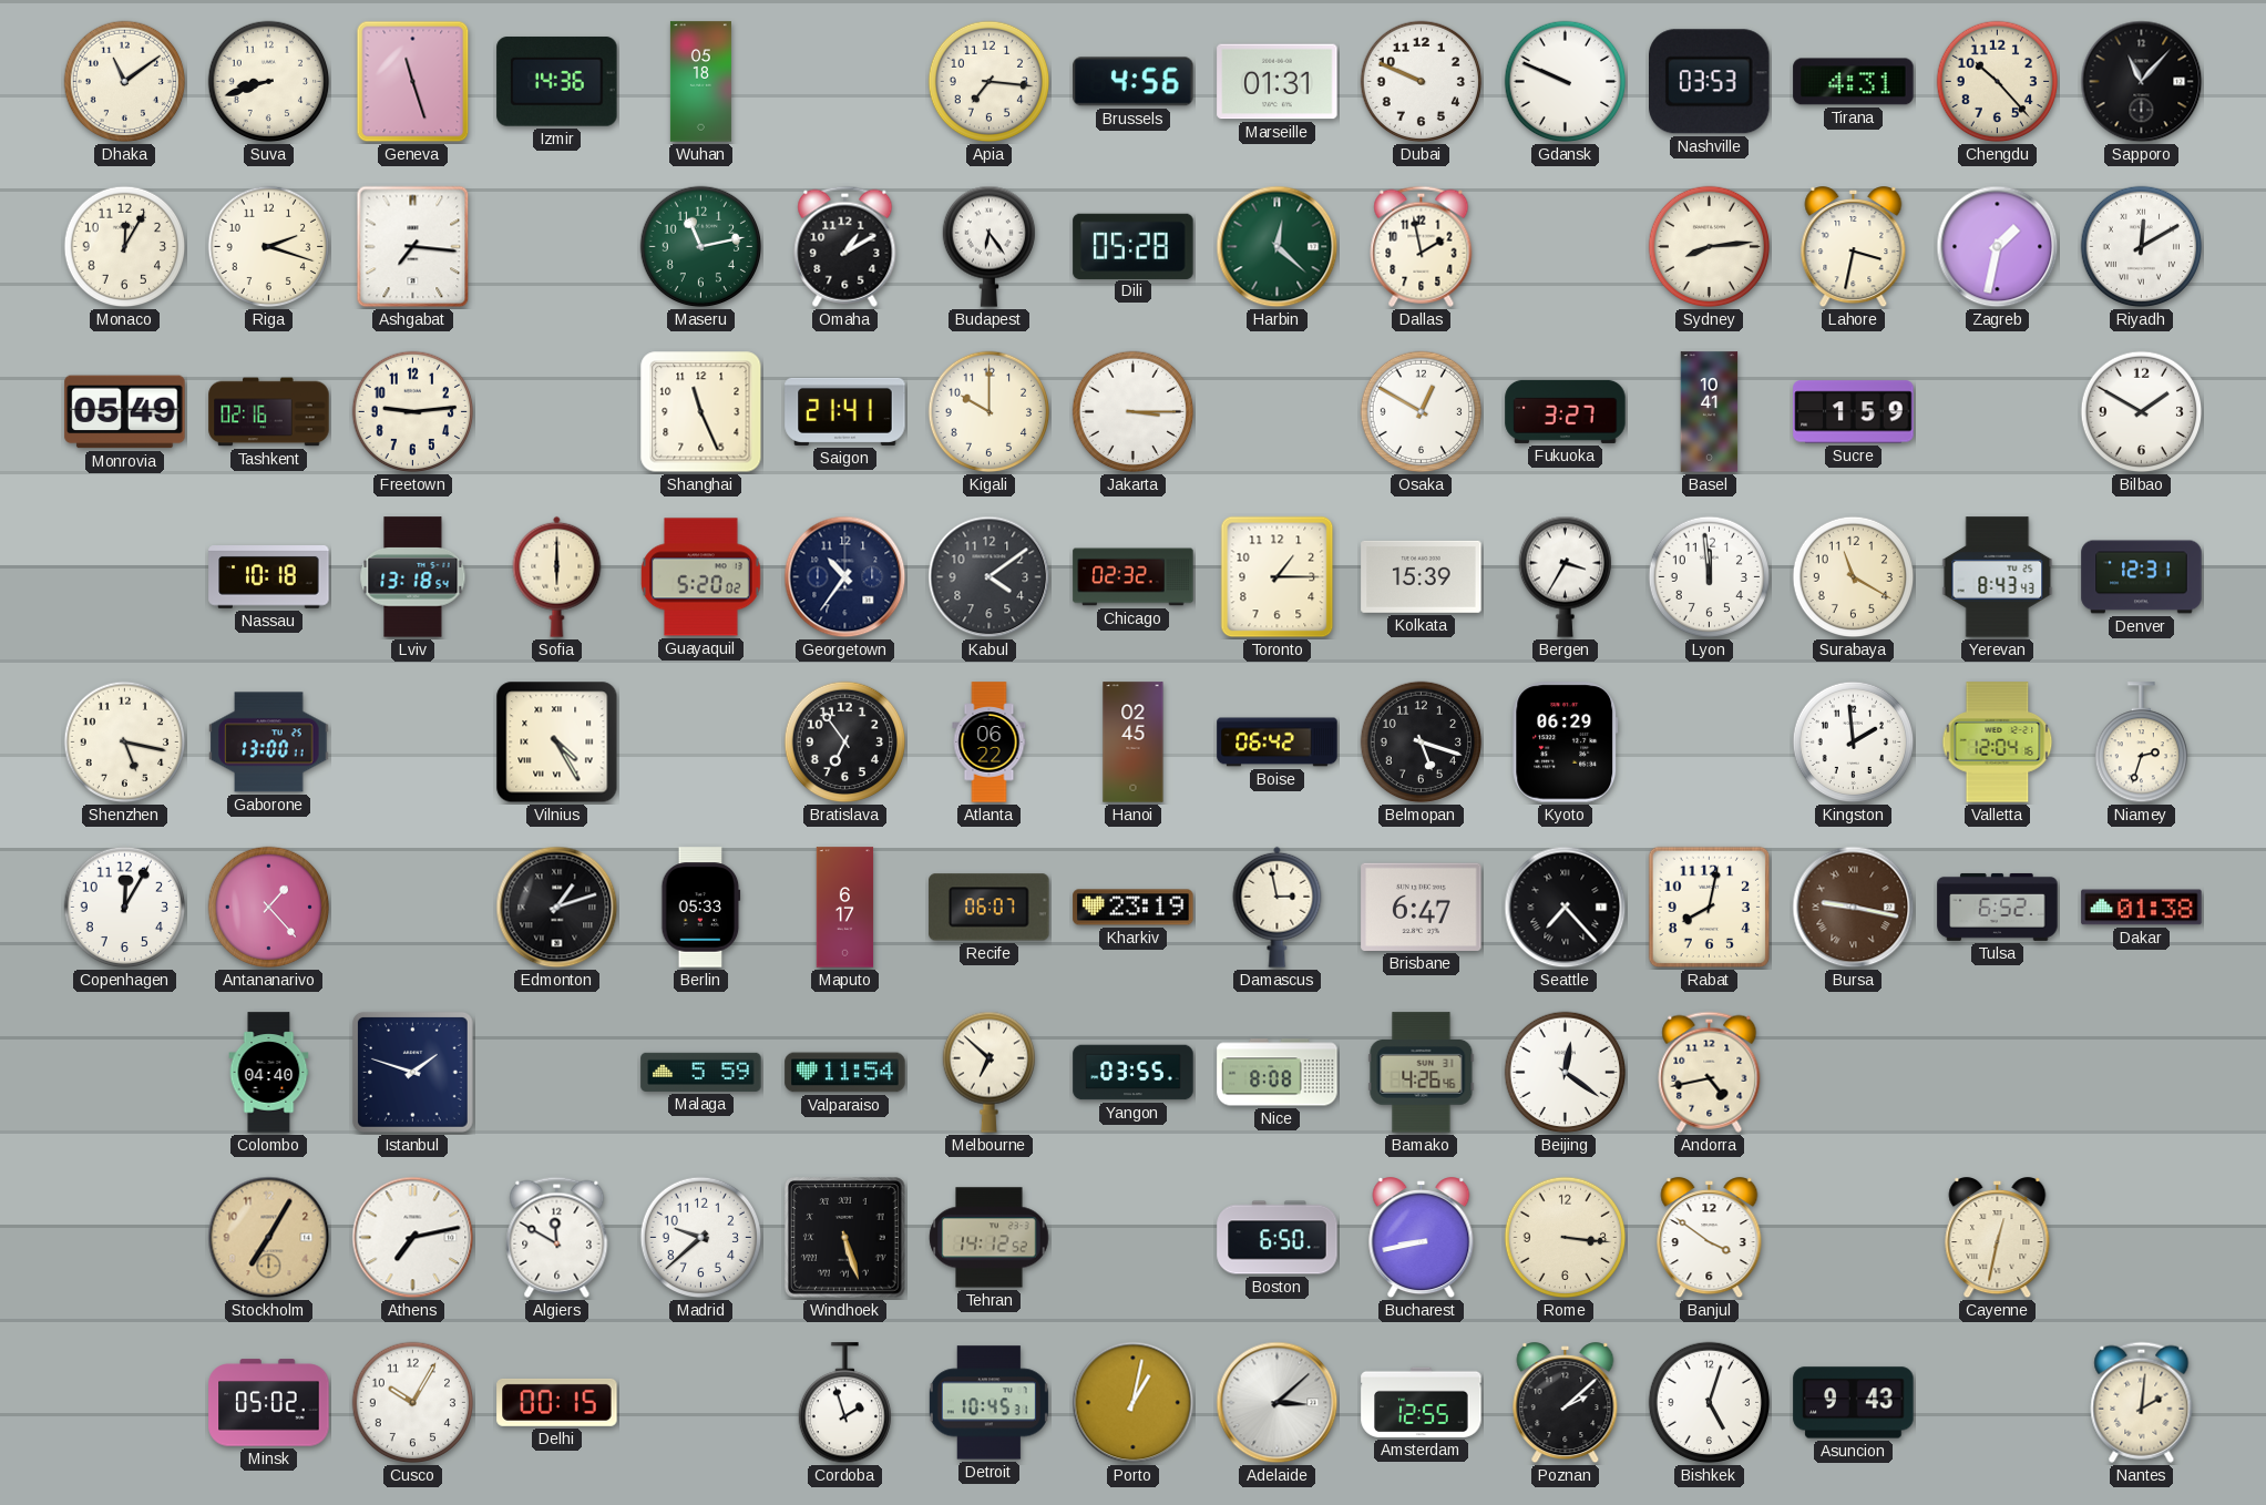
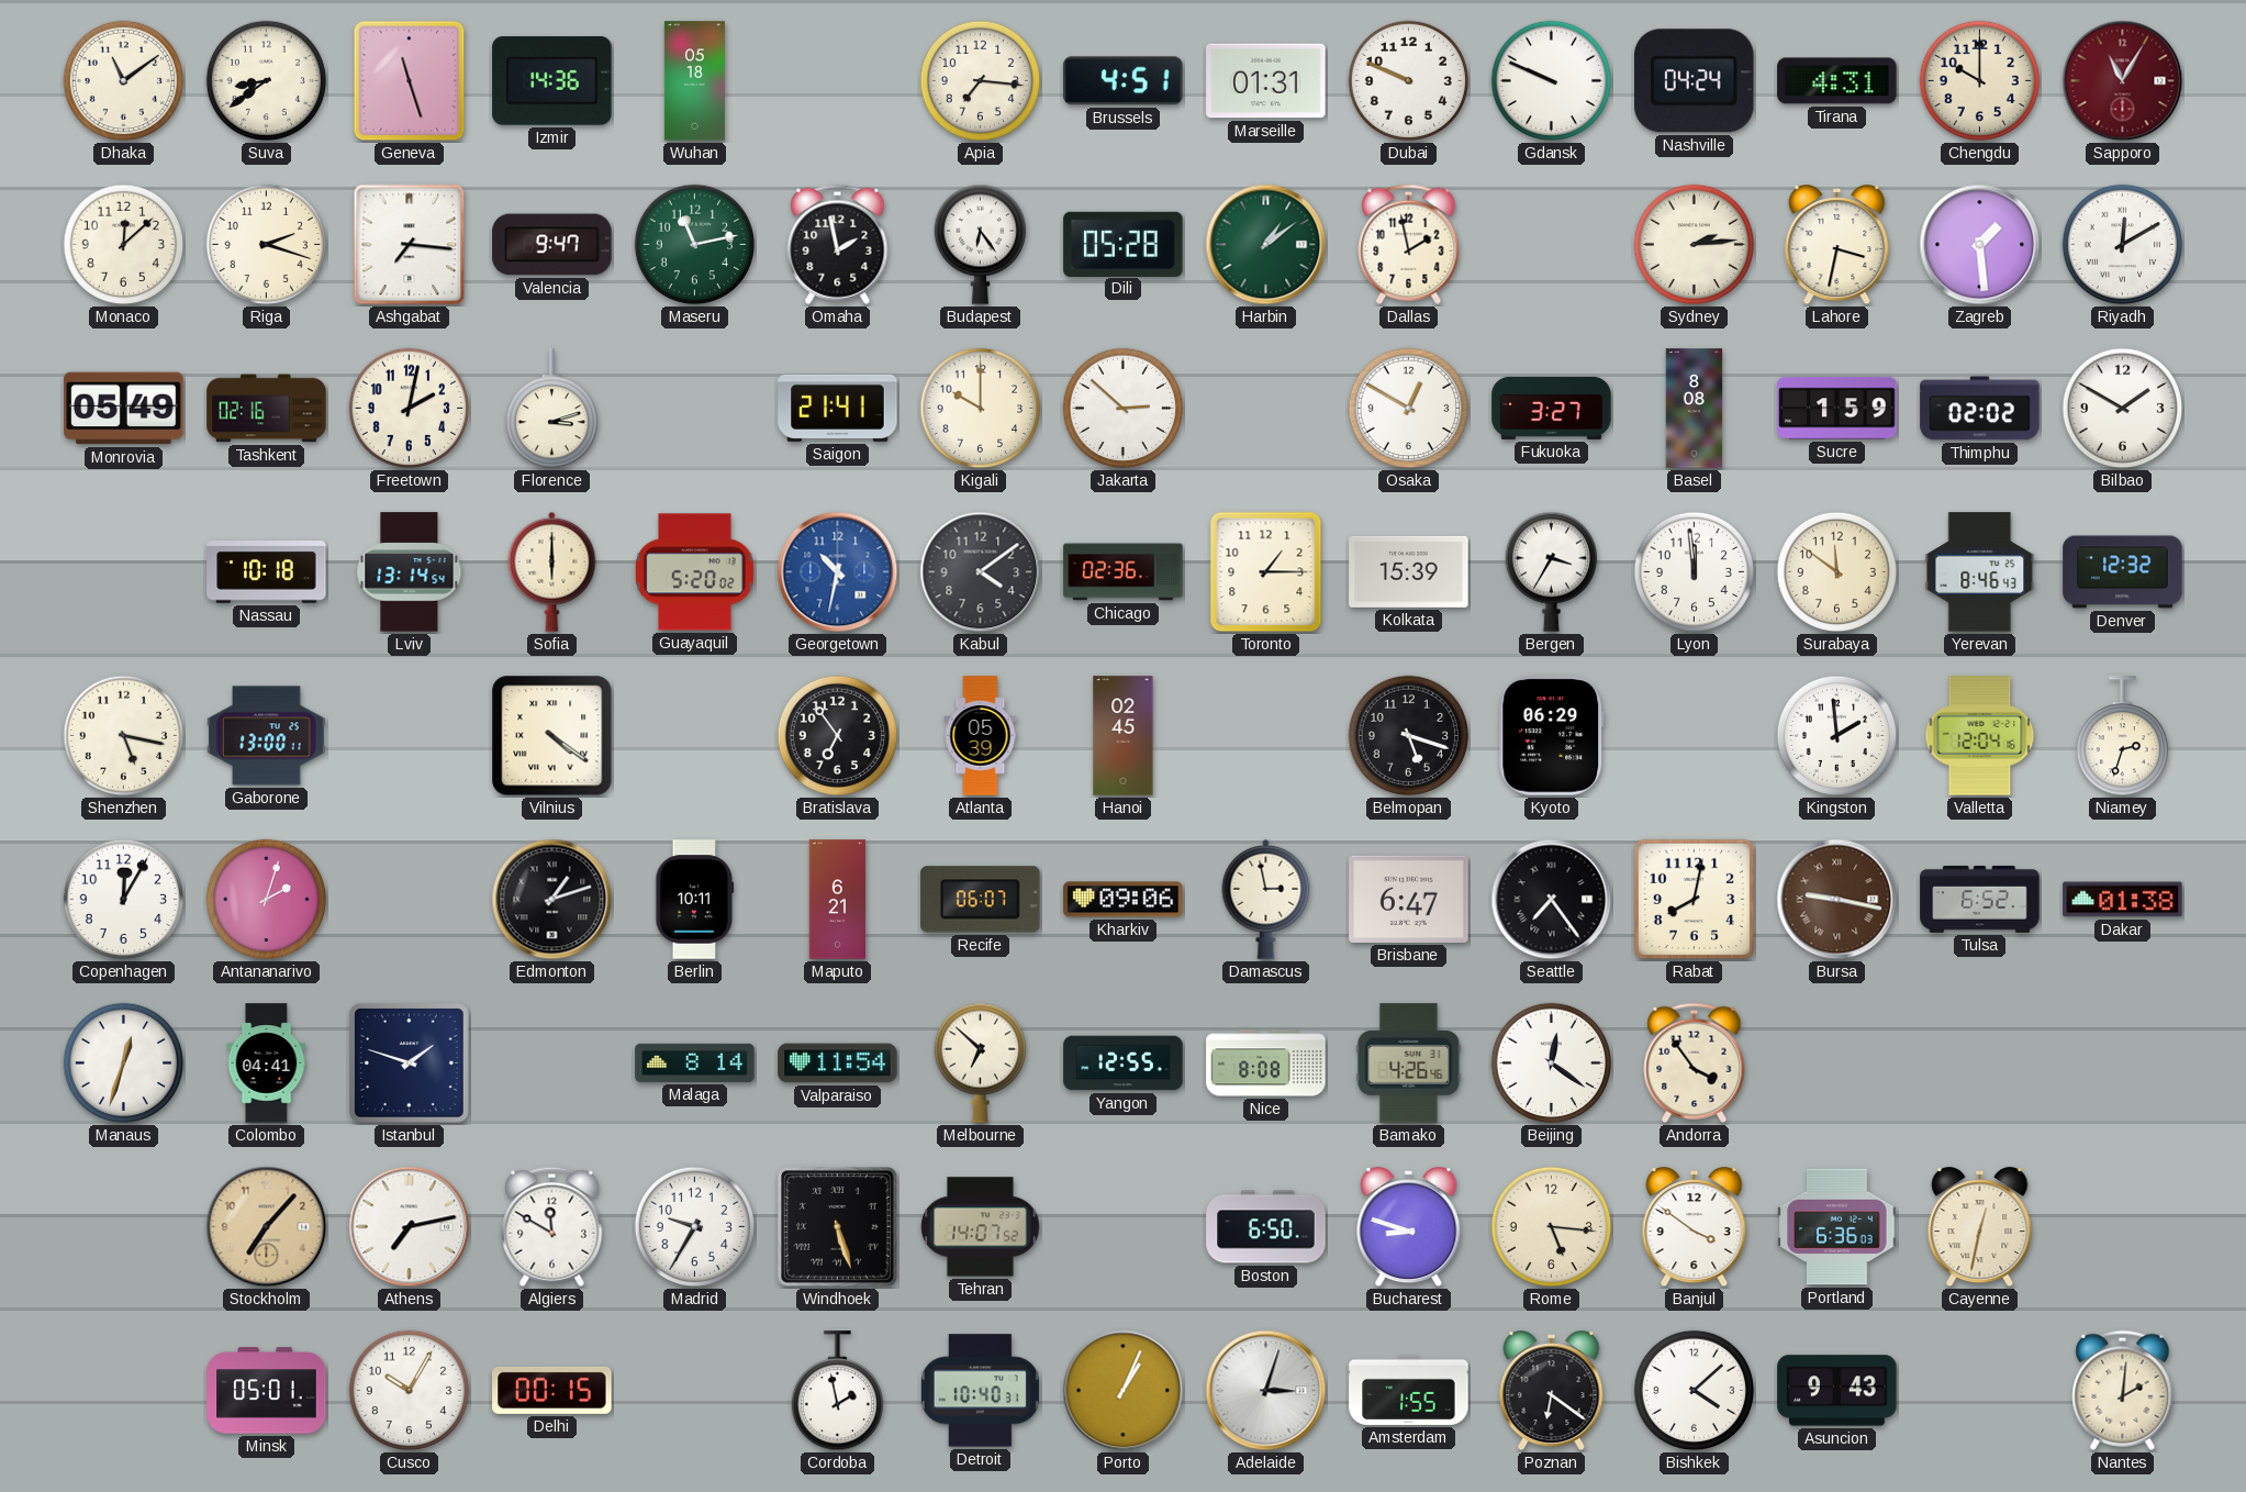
Suva: 8:42 -> 8:39
Brussels: 4:56 -> 4:51
Nashville: 03:53 -> 04:24
Chengdu: 10:23 -> 10:00
Sapporo: 11:07 -> 11:05
Sapporo dial: black -> burgundy
Monaco: 12:05 -> 12:08
Valencia: none -> 9:47
Omaha: 1:10 -> 1:58
Harbin: 12:22 -> 1:09
Sydney: 8:14 -> 2:14
Zagreb: 1:32 -> 1:29
Freetown: 9:14 -> 2:02
Florence: none -> 3:12
Shanghai: 11:26 -> none
Jakarta: 3:15 -> 2:52
Basel: 10:41 -> 8:08
Thimphu: none -> 02:02
Lviv: 13:18 -> 13:14
Georgetown: 10:36 -> 10:32
Georgetown dial: navy -> blue
Chicago: 02:32 -> 02:36
Surabaya: 11:20 -> 11:51
Yerevan: 8:43 -> 8:46
Denver: 12:31 -> 12:32
Vilnius: 4:25 -> 4:21
Atlanta: 06:22 -> 05:39
Boise: 06:42 -> none
Antananarivo: 1:23 -> 2:03
Berlin: 05:33 -> 10:11
Maputo: 6:17 -> 6:21
Kharkiv: 23:19 -> 09:06
Seattle: 7:23 -> 7:24
Manaus: none -> 12:33
Colombo: 04:40 -> 04:41
Malaga: 5:59 -> 8:14
Yangon: 03:55 -> 12:55
Andorra: 4:43 -> 3:54
Stockholm: 7:05 -> 7:07
Madrid: 9:38 -> 9:35
Tehran: 14:12 -> 14:07
Bucharest: 8:43 -> 8:48
Rome: 3:16 -> 5:16
Portland: none -> 6:36
Minsk: 05:02 -> 05:01
Cordoba: 1:57 -> 1:58
Detroit: 10:45 -> 10:40
Porto: 1:02 -> 1:04
Adelaide: 3:08 -> 3:03
Amsterdam: 12:55 -> 1:55
Poznan: 2:08 -> 6:21
Bishkek: 5:03 -> 4:08
